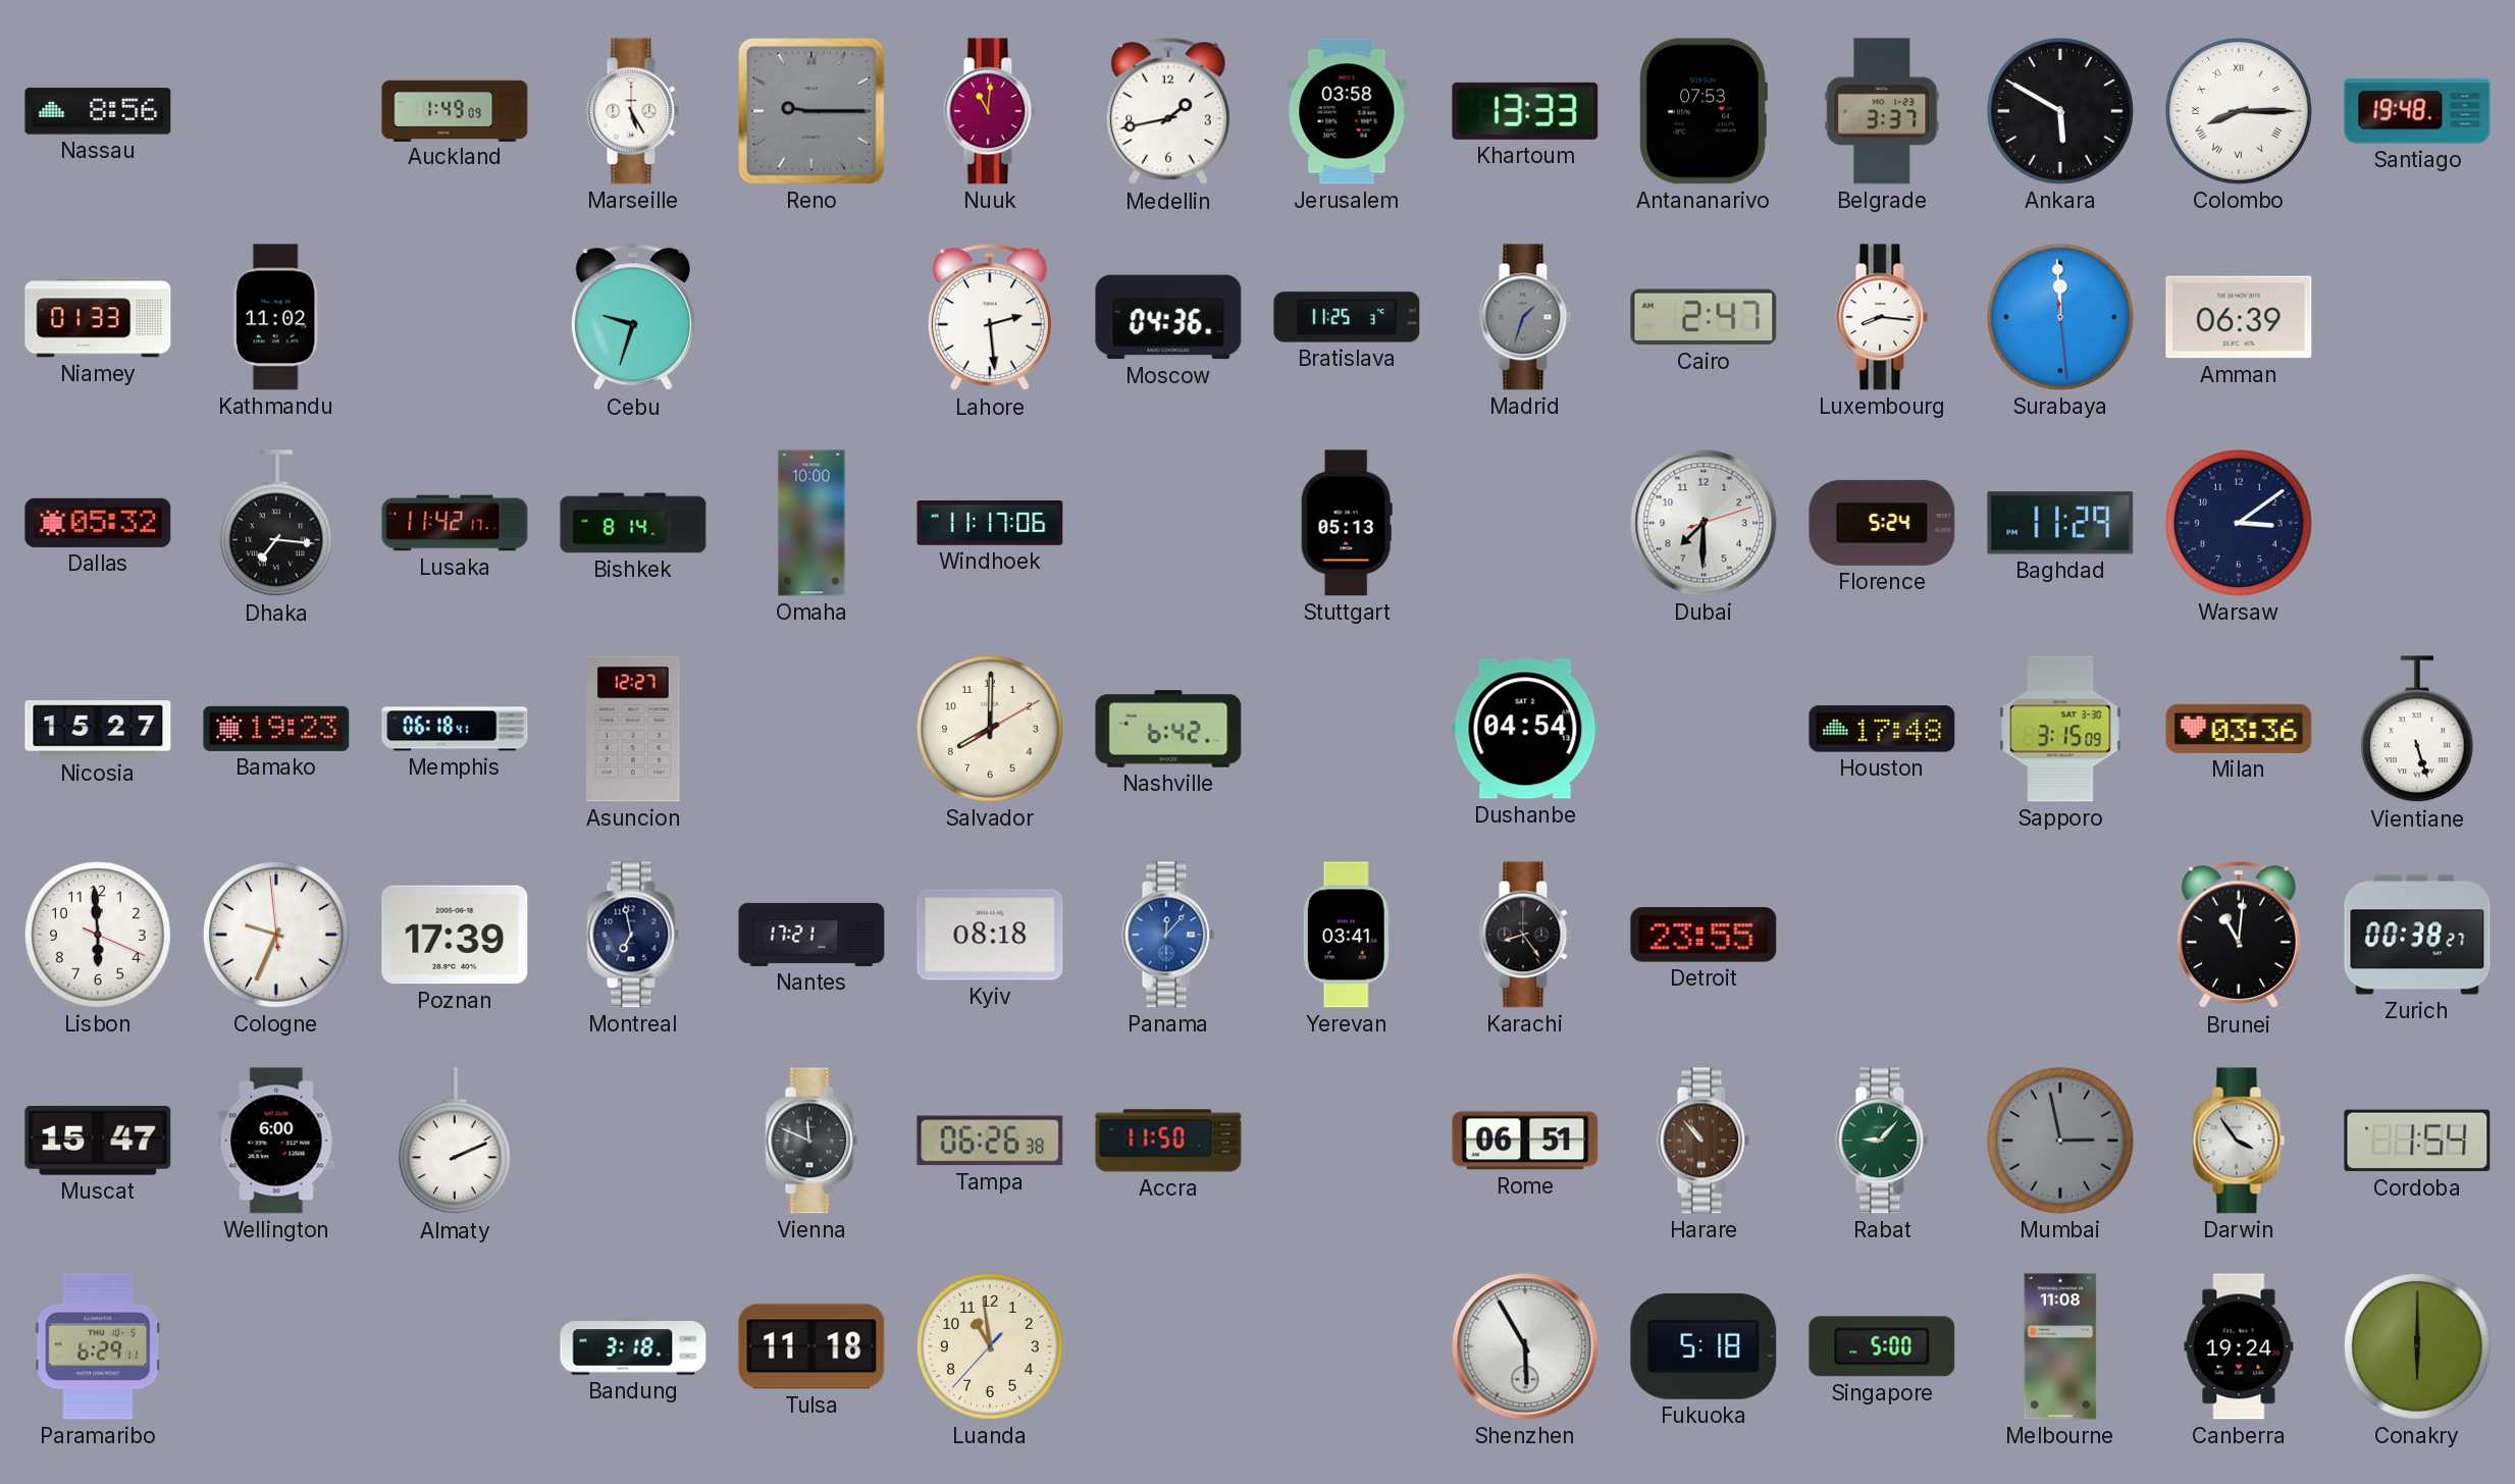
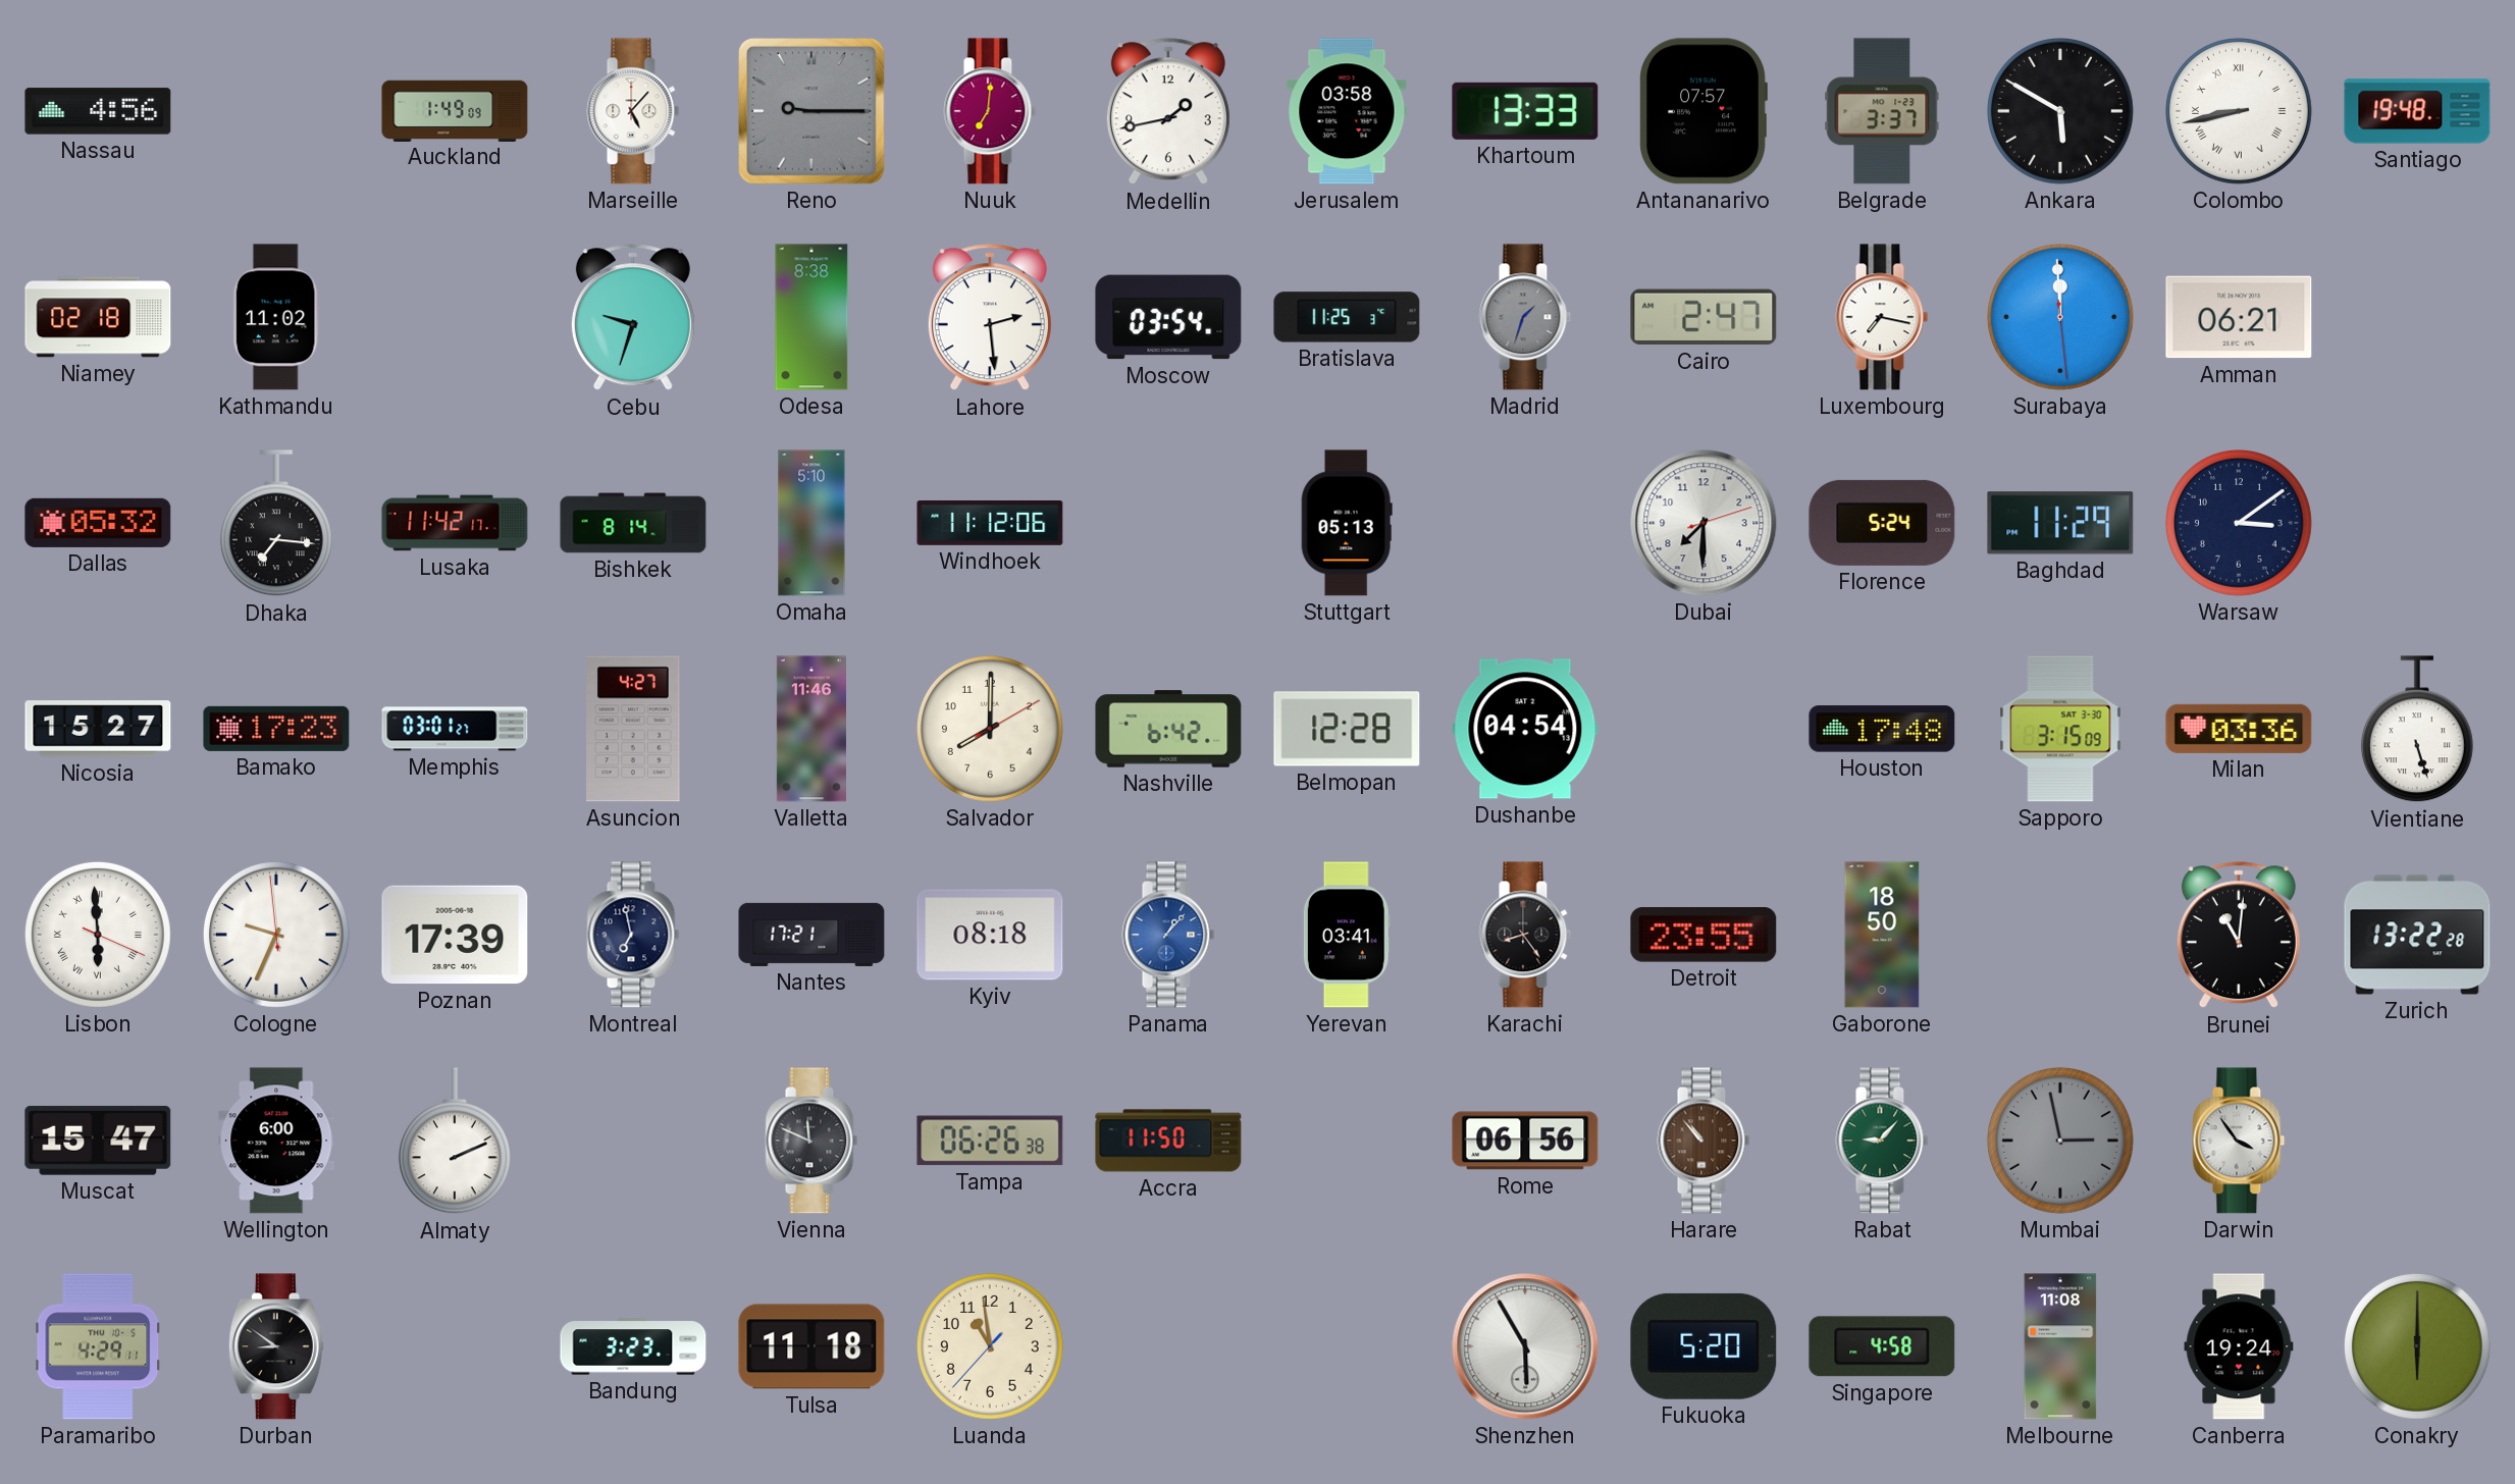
Nassau: 8:56 -> 4:56
Marseille: 5:25 -> 5:07
Nuuk: 11:01 -> 7:01
Antananarivo: 07:53 -> 07:57
Colombo: 8:15 -> 8:43
Niamey: 01:33 -> 02:18
Odesa: none -> 8:38
Moscow: 04:36 -> 03:54
Luxembourg: 8:16 -> 7:17
Amman: 06:39 -> 06:21
Omaha: 10:00 -> 5:10
Windhoek: 11:17 -> 11:12
Bamako: 19:23 -> 17:23
Memphis: 06:18 -> 03:01
Asuncion: 12:27 -> 4:27
Valletta: none -> 11:46
Belmopan: none -> 12:28
Lisbon numerals: Arabic -> Roman
Panama: 12:07 -> 1:07
Gaborone: none -> 18:50
Zurich: 00:38 -> 13:22
Rome: 06:51 -> 06:56
Cordoba: 1:54 -> none
Paramaribo: 6:29 -> 4:29
Durban: none -> 8:51
Bandung: 3:18 -> 3:23
Fukuoka: 5:18 -> 5:20
Singapore: 5:00 -> 4:58
